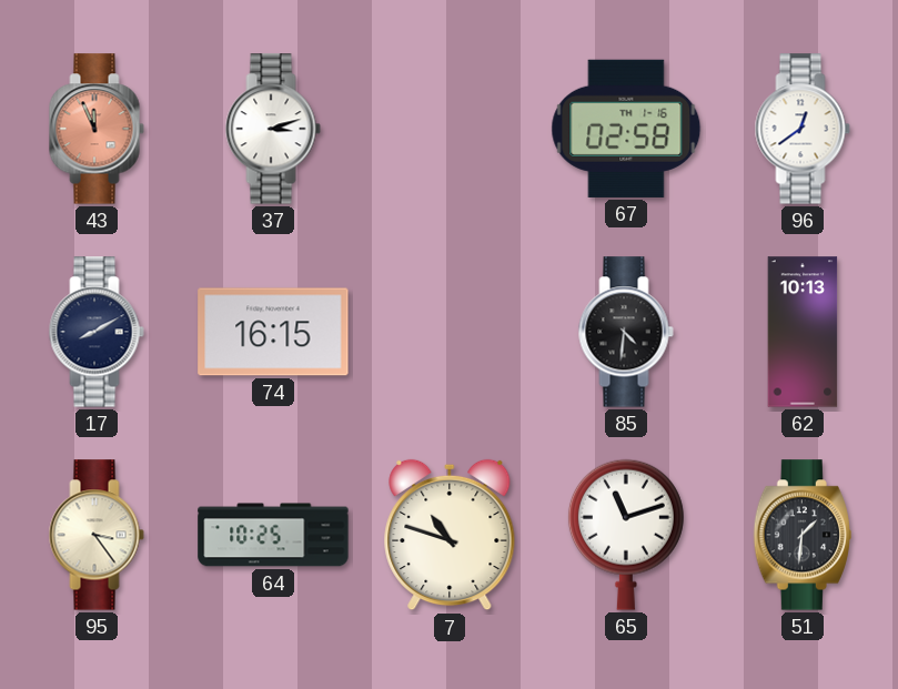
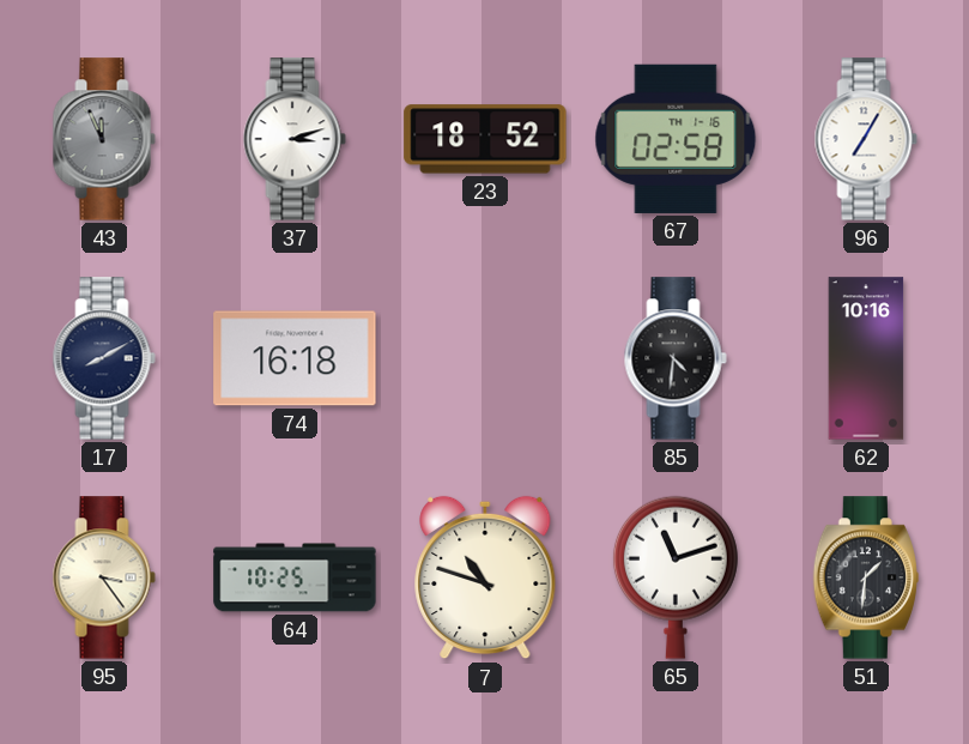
43 dial: salmon -> grey
23: none -> 18:52
96: 12:39 -> 7:05
74: 16:15 -> 16:18
62: 10:13 -> 10:16
